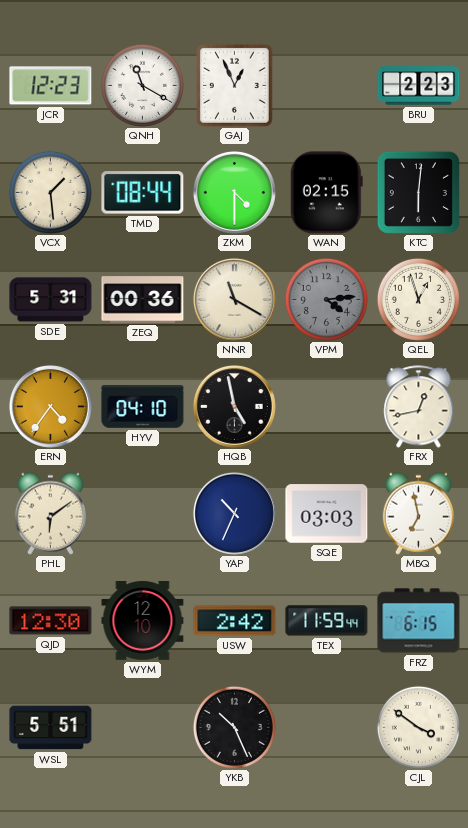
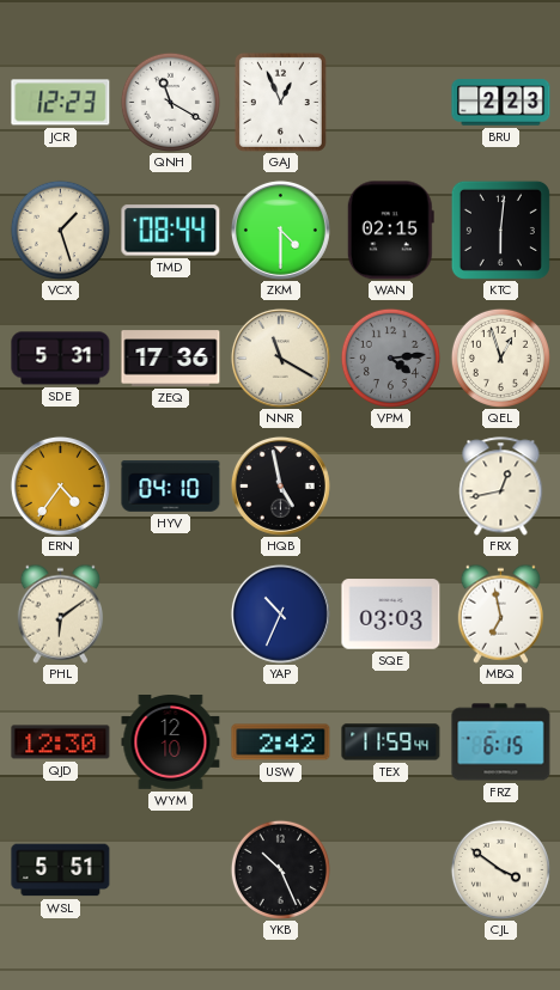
VCX: 1:29 -> 1:27
ZEQ: 00:36 -> 17:36
